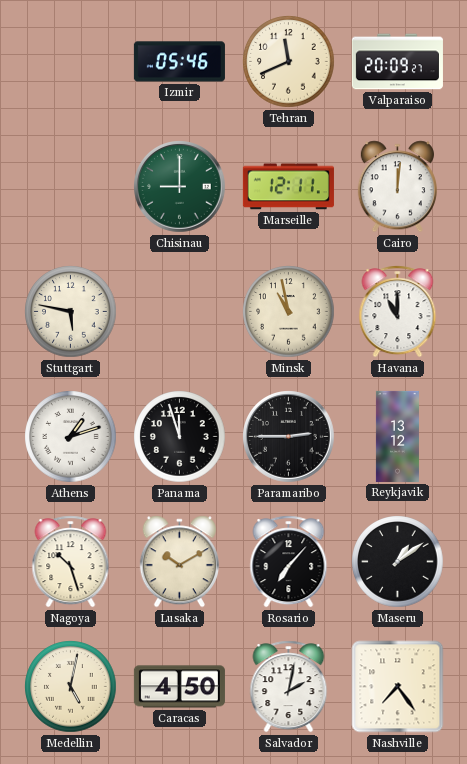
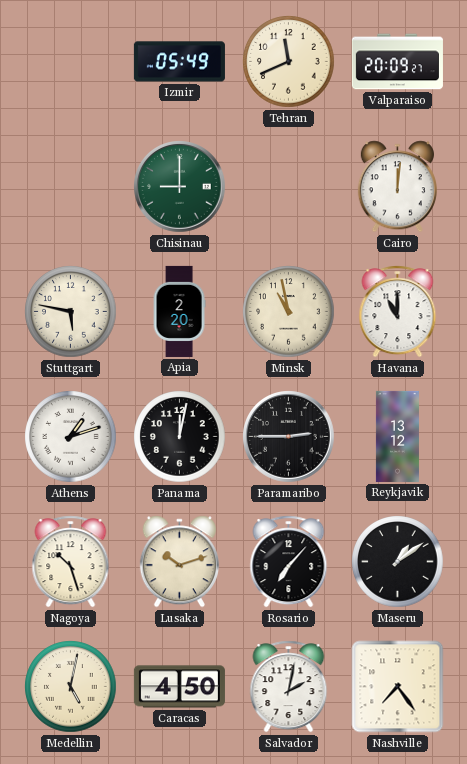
Izmir: 05:46 -> 05:49
Marseille: 12:11 -> none
Apia: none -> 2:20
Panama: 11:57 -> 12:02
Lusaka: 10:10 -> 10:12
